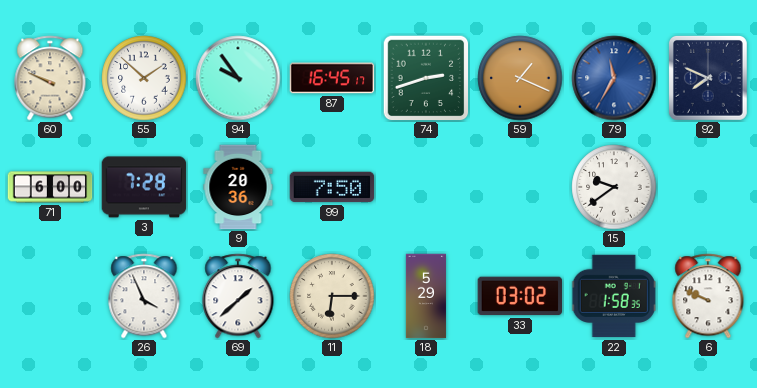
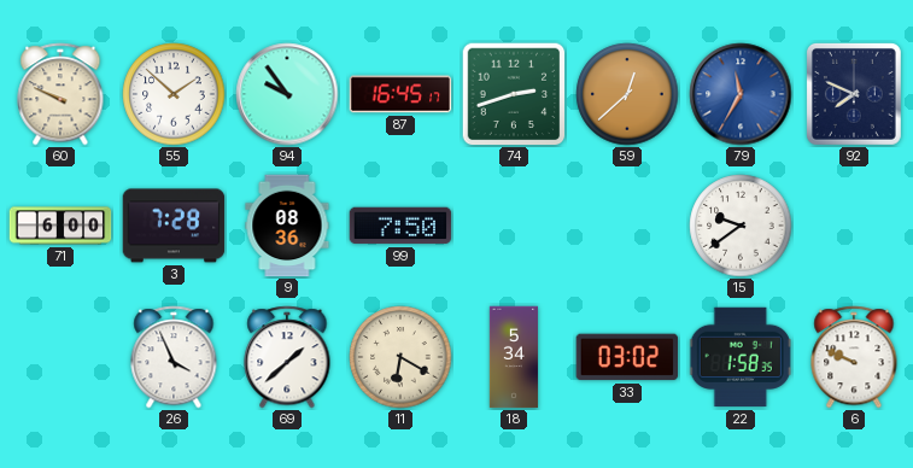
59: 1:19 -> 12:38
9: 20:36 -> 08:36
11: 6:15 -> 6:20
18: 5:29 -> 5:34
